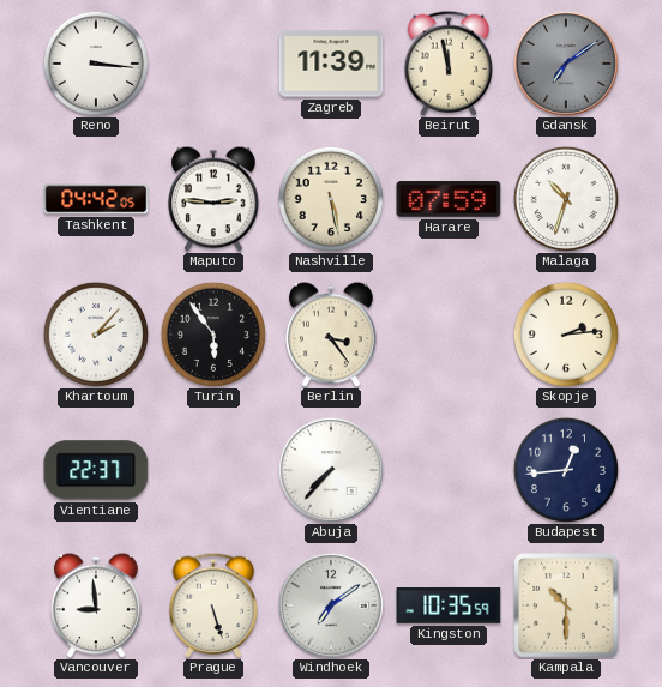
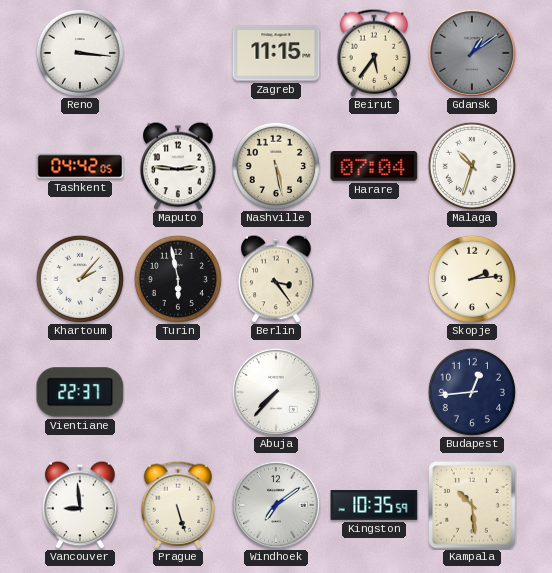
Zagreb: 11:39 -> 11:15
Beirut: 11:58 -> 5:36
Gdansk: 7:09 -> 1:09
Harare: 07:59 -> 07:04
Turin: 5:54 -> 5:58
Kampala: 10:30 -> 10:29
